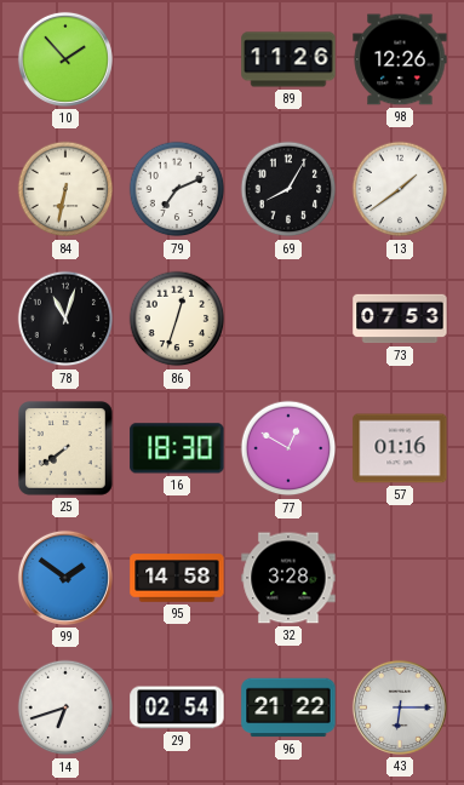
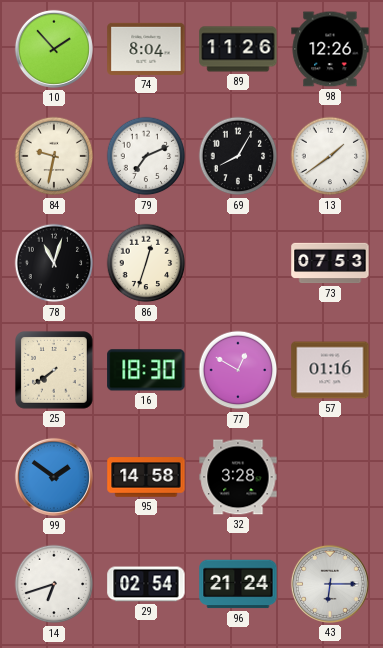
74: none -> 8:04
84: 6:32 -> 9:32
96: 21:22 -> 21:24
